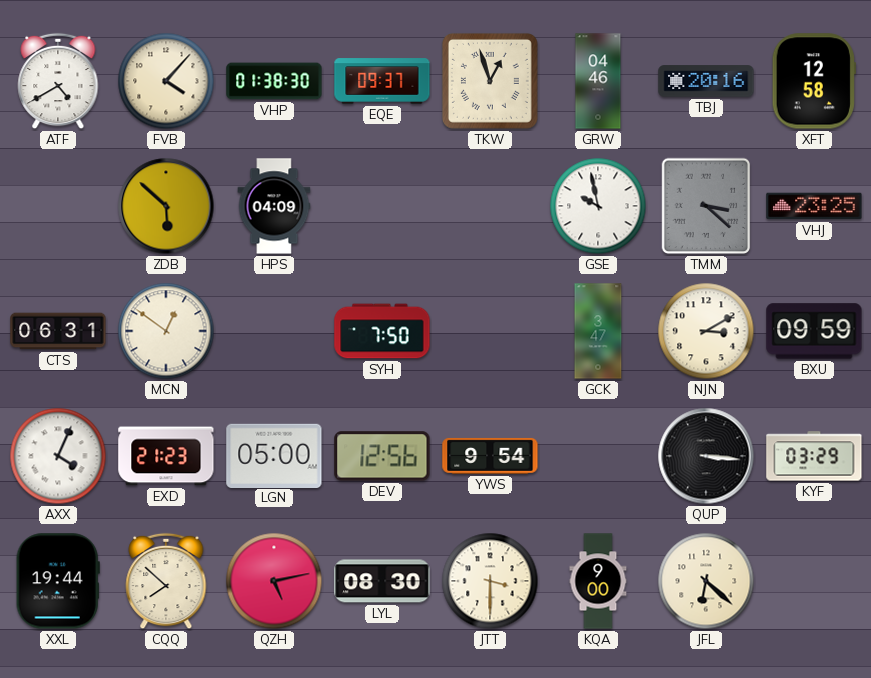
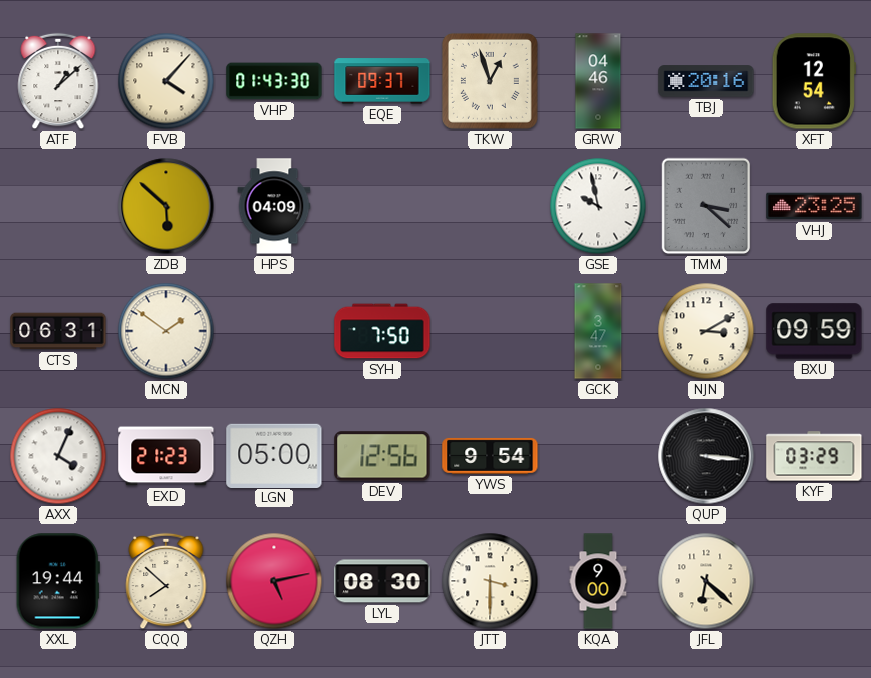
ATF: 4:40 -> 1:08
VHP: 01:38 -> 01:43
XFT: 12:58 -> 12:54
MCN: 12:51 -> 1:51
